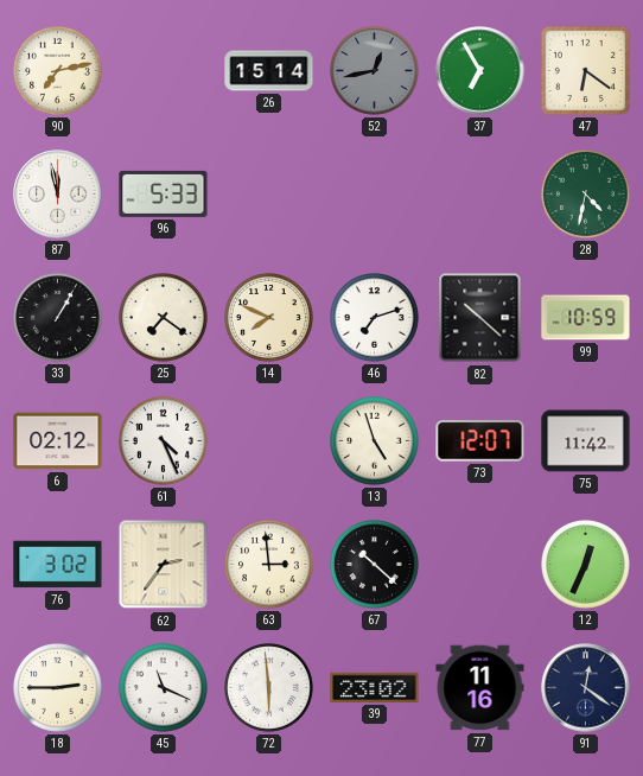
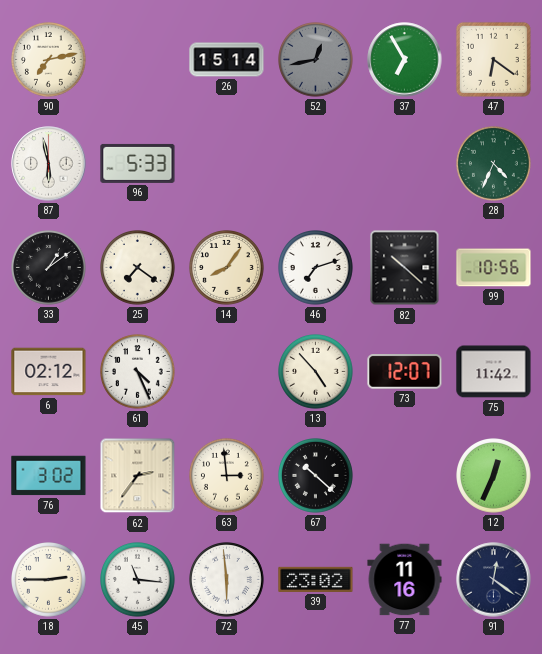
87: 11:58 -> 5:58
28: 4:32 -> 4:34
33: 1:05 -> 1:09
14: 7:49 -> 8:06
99: 10:59 -> 10:56
13: 4:57 -> 4:53
45: 11:19 -> 11:16
